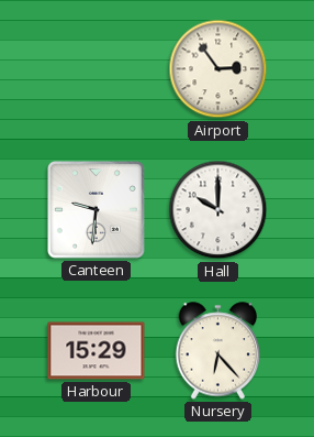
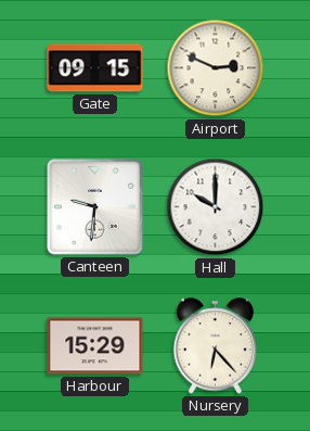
Gate: none -> 09:15
Airport: 2:54 -> 2:49
